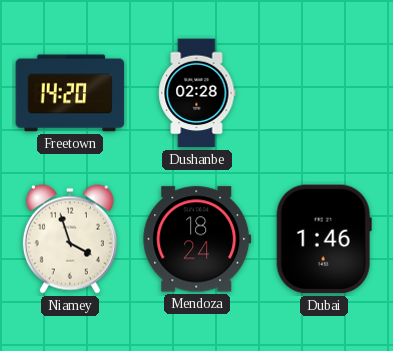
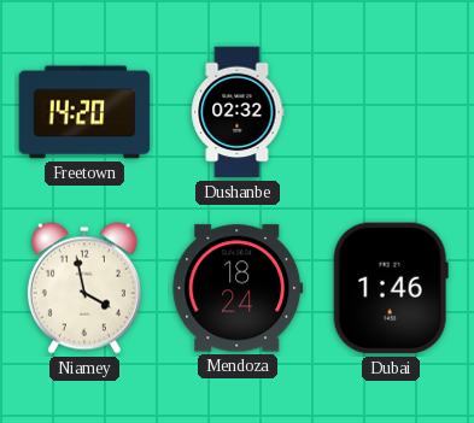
Dushanbe: 02:28 -> 02:32
Niamey: 3:57 -> 3:58
